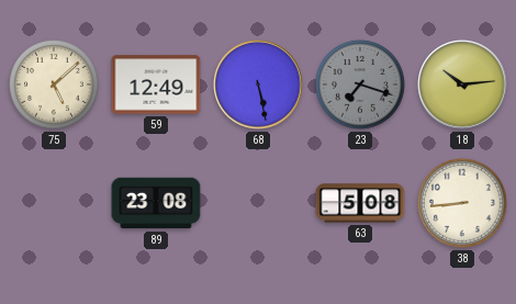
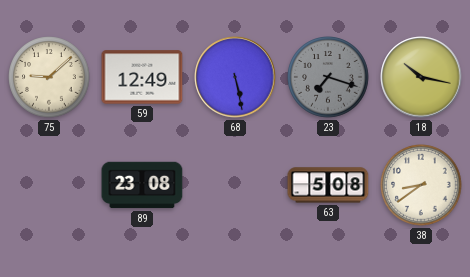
75: 5:08 -> 9:08
18: 10:14 -> 10:17
38: 8:44 -> 8:39
